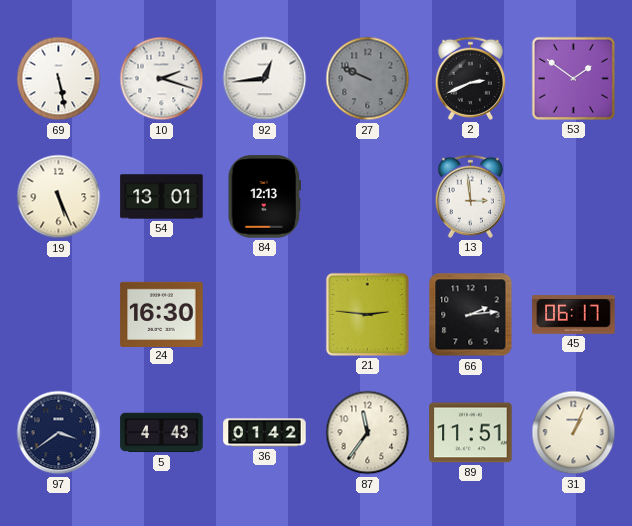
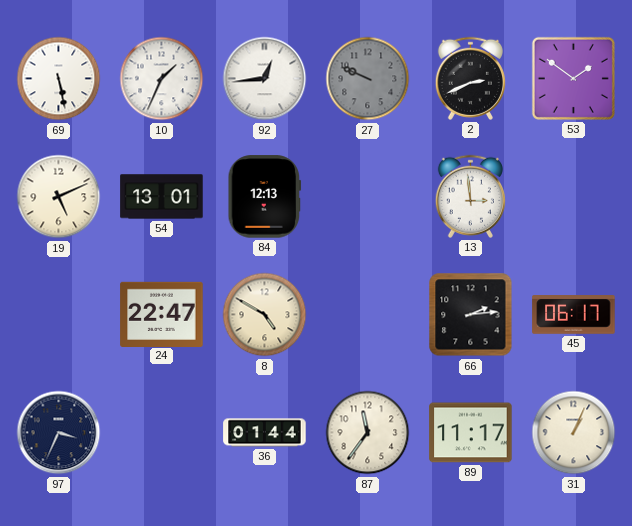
10: 2:18 -> 1:34
19: 5:26 -> 5:11
24: 16:30 -> 22:47
8: none -> 4:50
21: 2:46 -> none
97: 3:39 -> 3:34
5: 4:43 -> none
36: 01:42 -> 01:44
89: 11:51 -> 11:17
